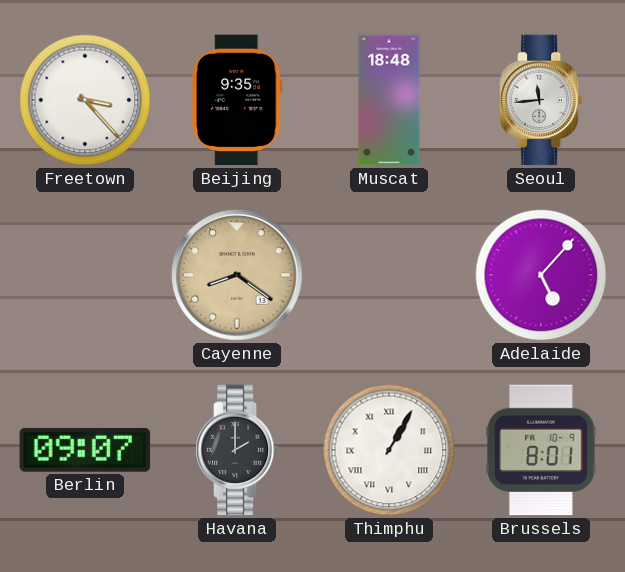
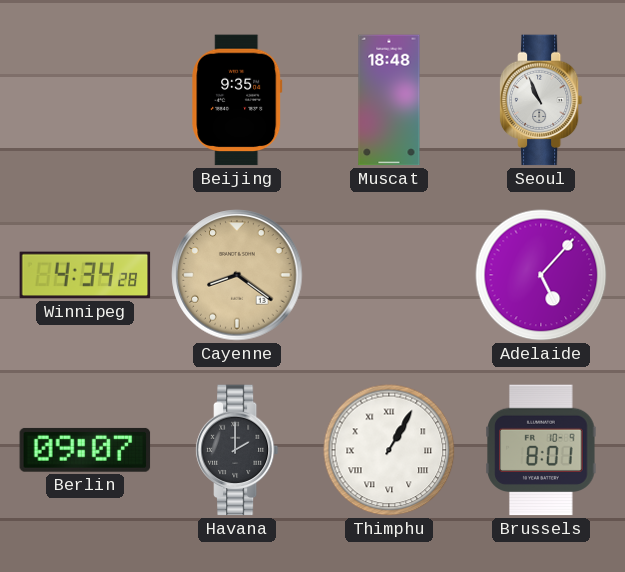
Freetown: 3:23 -> none
Seoul: 11:44 -> 10:56
Winnipeg: none -> 4:34
